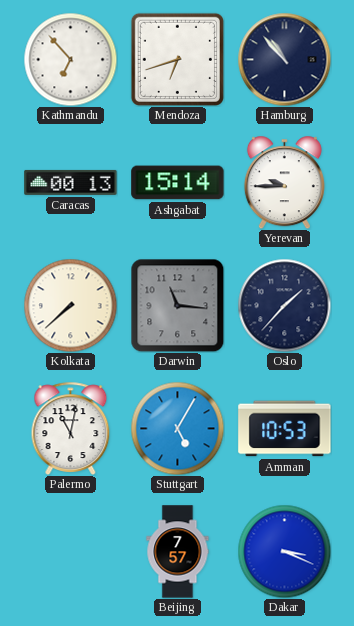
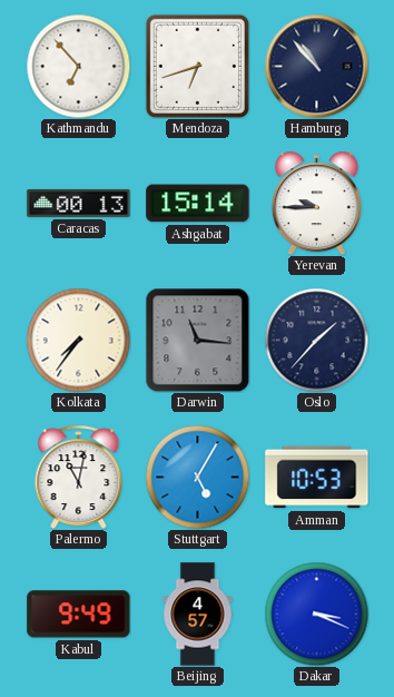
Kolkata: 7:38 -> 7:36
Kabul: none -> 9:49
Beijing: 7:57 -> 4:57
